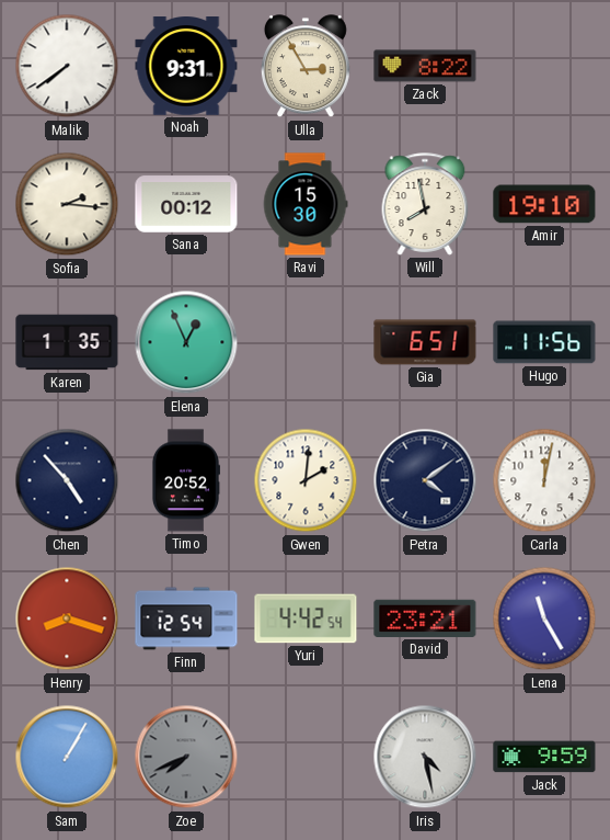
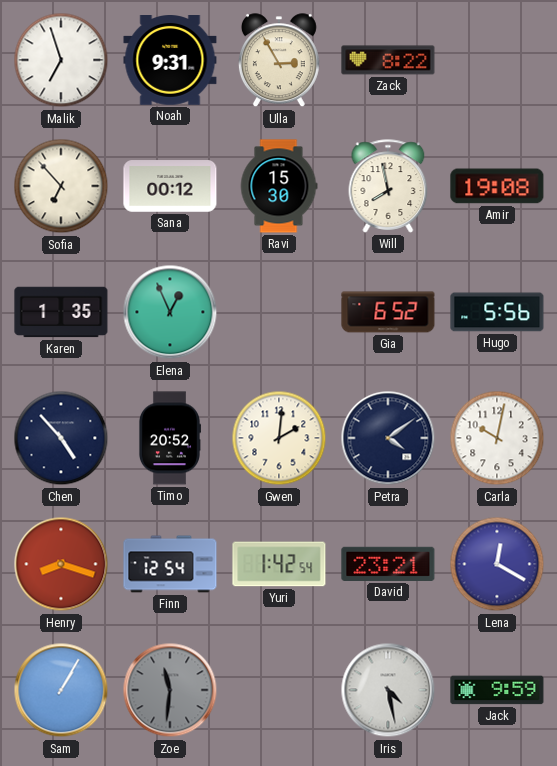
Malik: 7:39 -> 6:57
Sofia: 2:16 -> 6:53
Amir: 19:10 -> 19:08
Gia: 6:51 -> 6:52
Hugo: 11:56 -> 5:56
Carla: 12:02 -> 10:02
Yuri: 4:42 -> 1:42
Lena: 11:25 -> 12:20
Zoe: 7:41 -> 11:31
